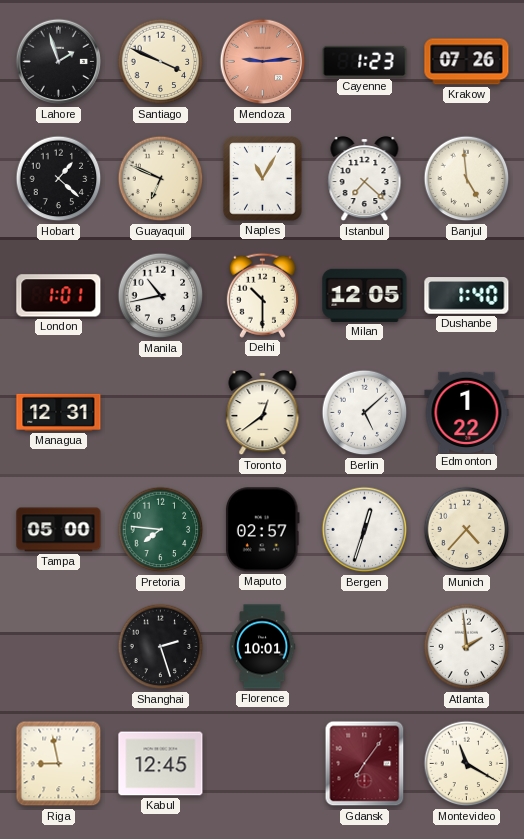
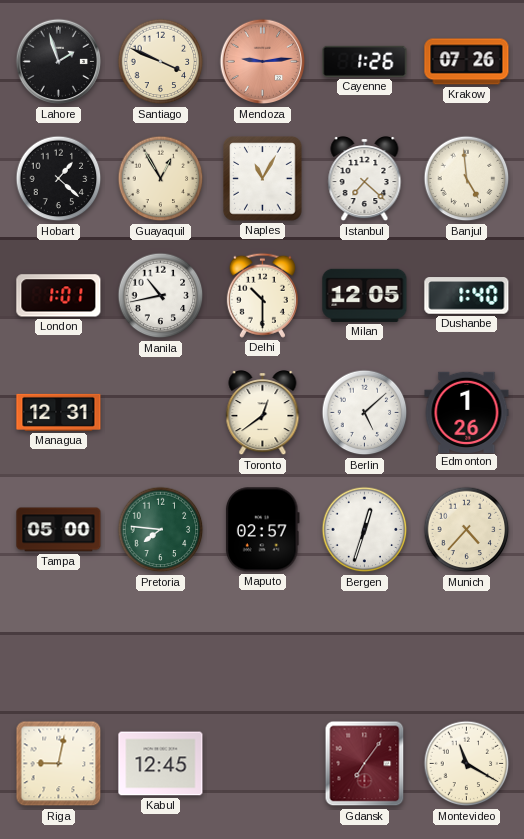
Cayenne: 1:23 -> 1:26
Guayaquil: 6:49 -> 12:55
Edmonton: 1:22 -> 1:26
Shanghai: 2:27 -> none
Florence: 10:01 -> none
Atlanta: 1:59 -> none
Riga: 8:58 -> 9:02
